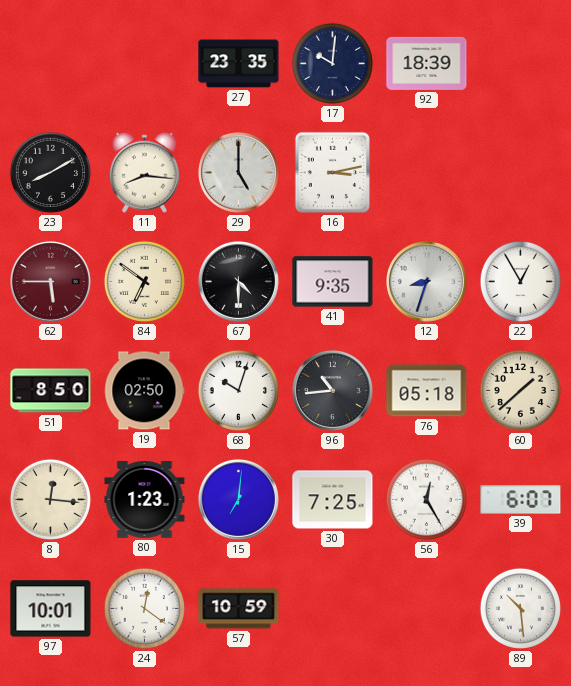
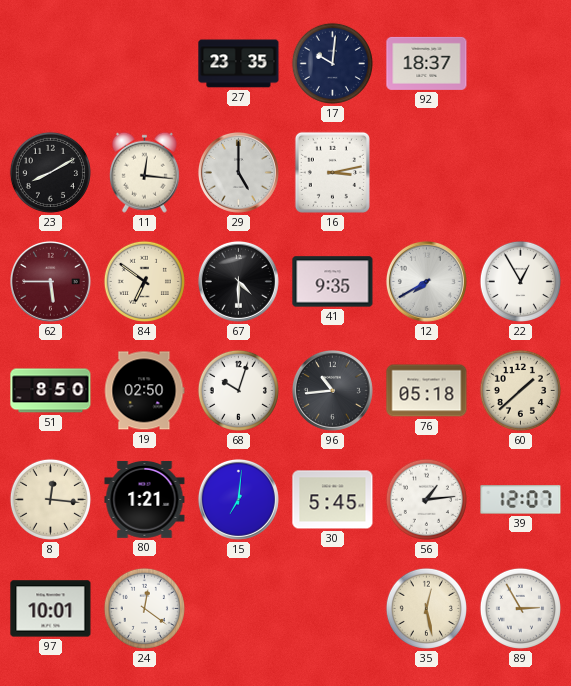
92: 18:39 -> 18:37
11: 8:16 -> 12:16
12: 8:33 -> 7:40
80: 1:23 -> 1:21
30: 7:25 -> 5:45
56: 12:25 -> 1:14
39: 6:07 -> 12:07
57: 10:59 -> none
35: none -> 12:28
89: 10:29 -> 2:55
